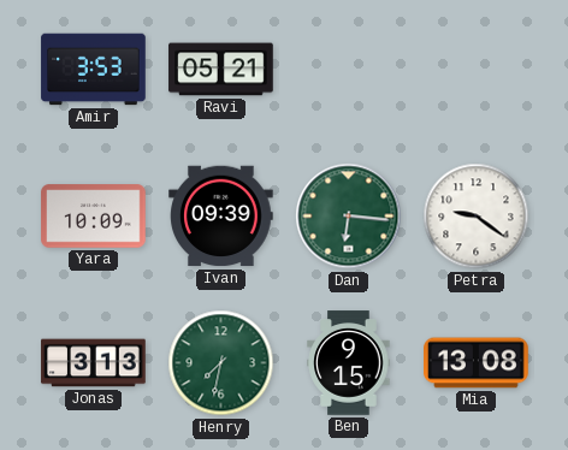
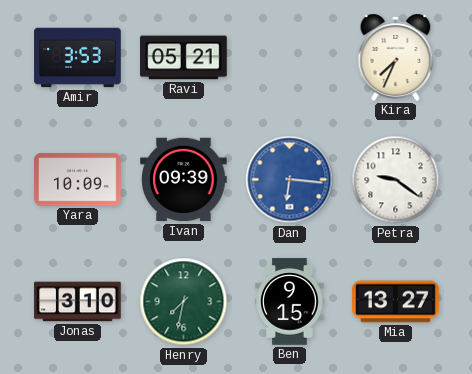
Kira: none -> 7:34
Dan dial: green -> blue
Jonas: 3:13 -> 3:10
Mia: 13:08 -> 13:27
